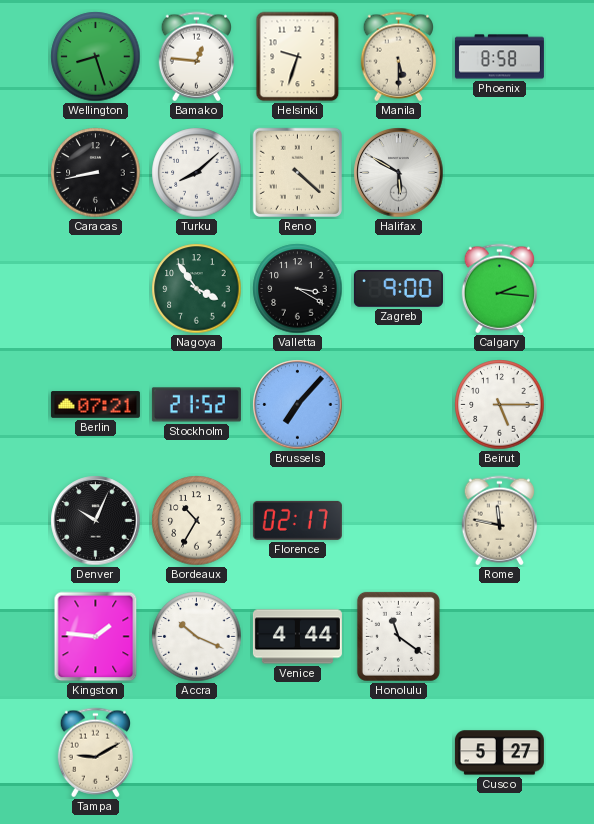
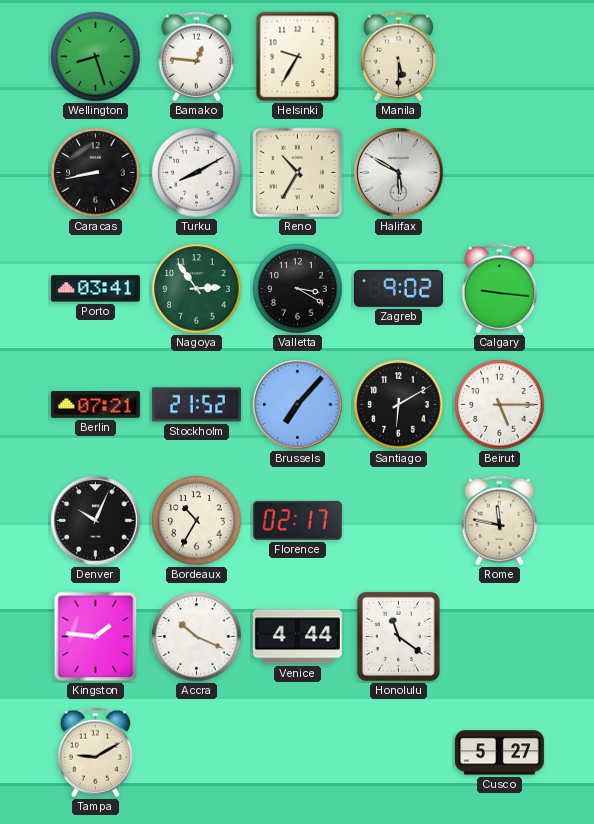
Helsinki: 9:33 -> 9:35
Phoenix: 8:58 -> none
Turku: 8:08 -> 8:10
Reno: 4:22 -> 10:35
Porto: none -> 03:41
Nagoya: 3:54 -> 2:54
Zagreb: 9:00 -> 9:02
Calgary: 2:16 -> 9:16
Santiago: none -> 6:10
